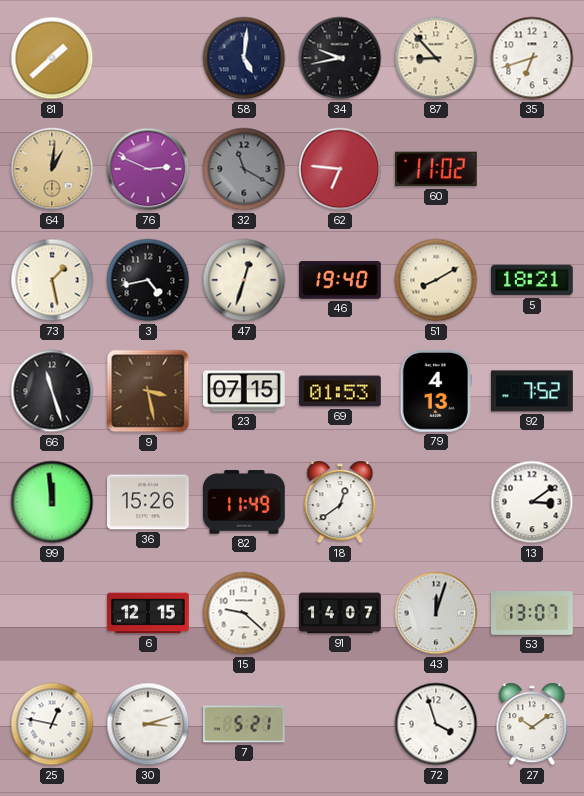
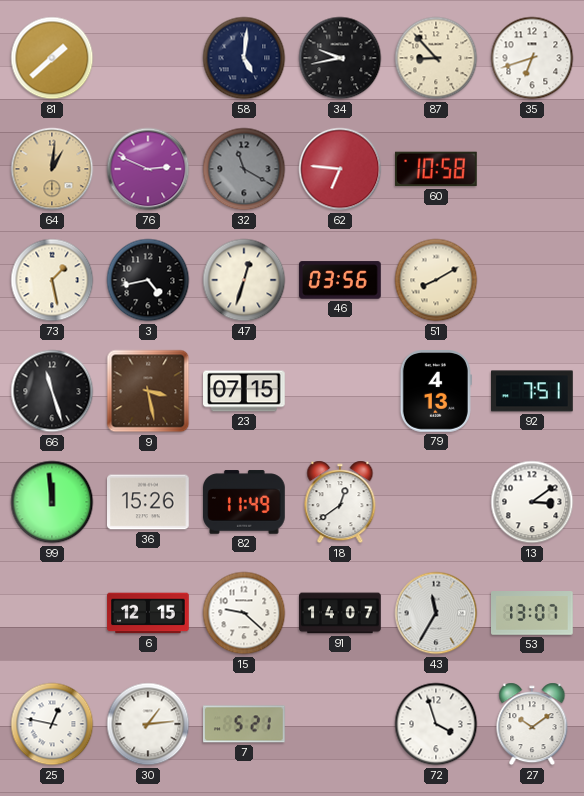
60: 11:02 -> 10:58
46: 19:40 -> 03:56
5: 18:21 -> none
69: 01:53 -> none
92: 7:52 -> 7:51
43: 12:03 -> 11:35
30: 3:12 -> 1:14
